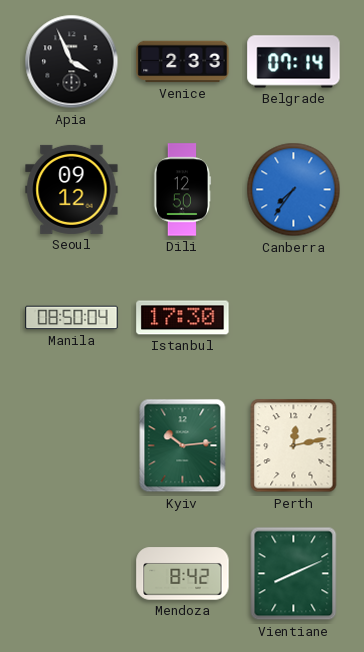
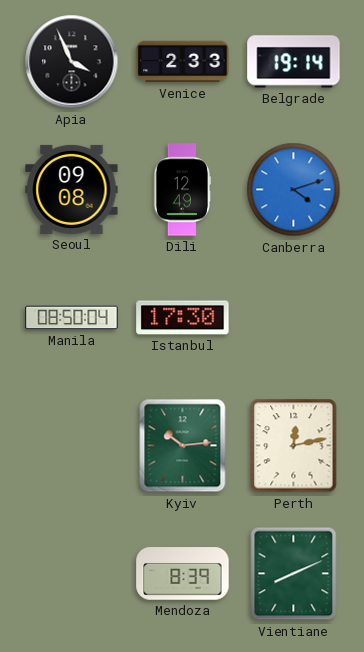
Belgrade: 07:14 -> 19:14
Seoul: 09:12 -> 09:08
Dili: 12:50 -> 12:49
Canberra: 7:36 -> 4:12
Mendoza: 8:42 -> 8:39
